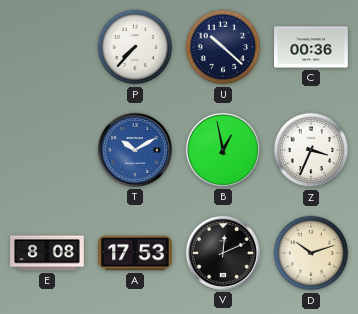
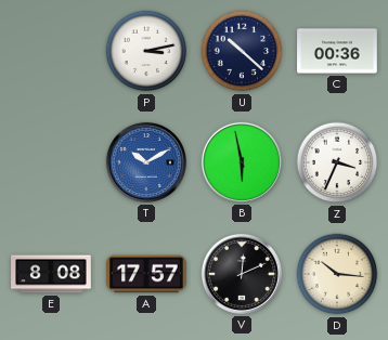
P: 7:37 -> 3:13
B: 12:58 -> 5:58
A: 17:53 -> 17:57
D: 10:12 -> 10:16
